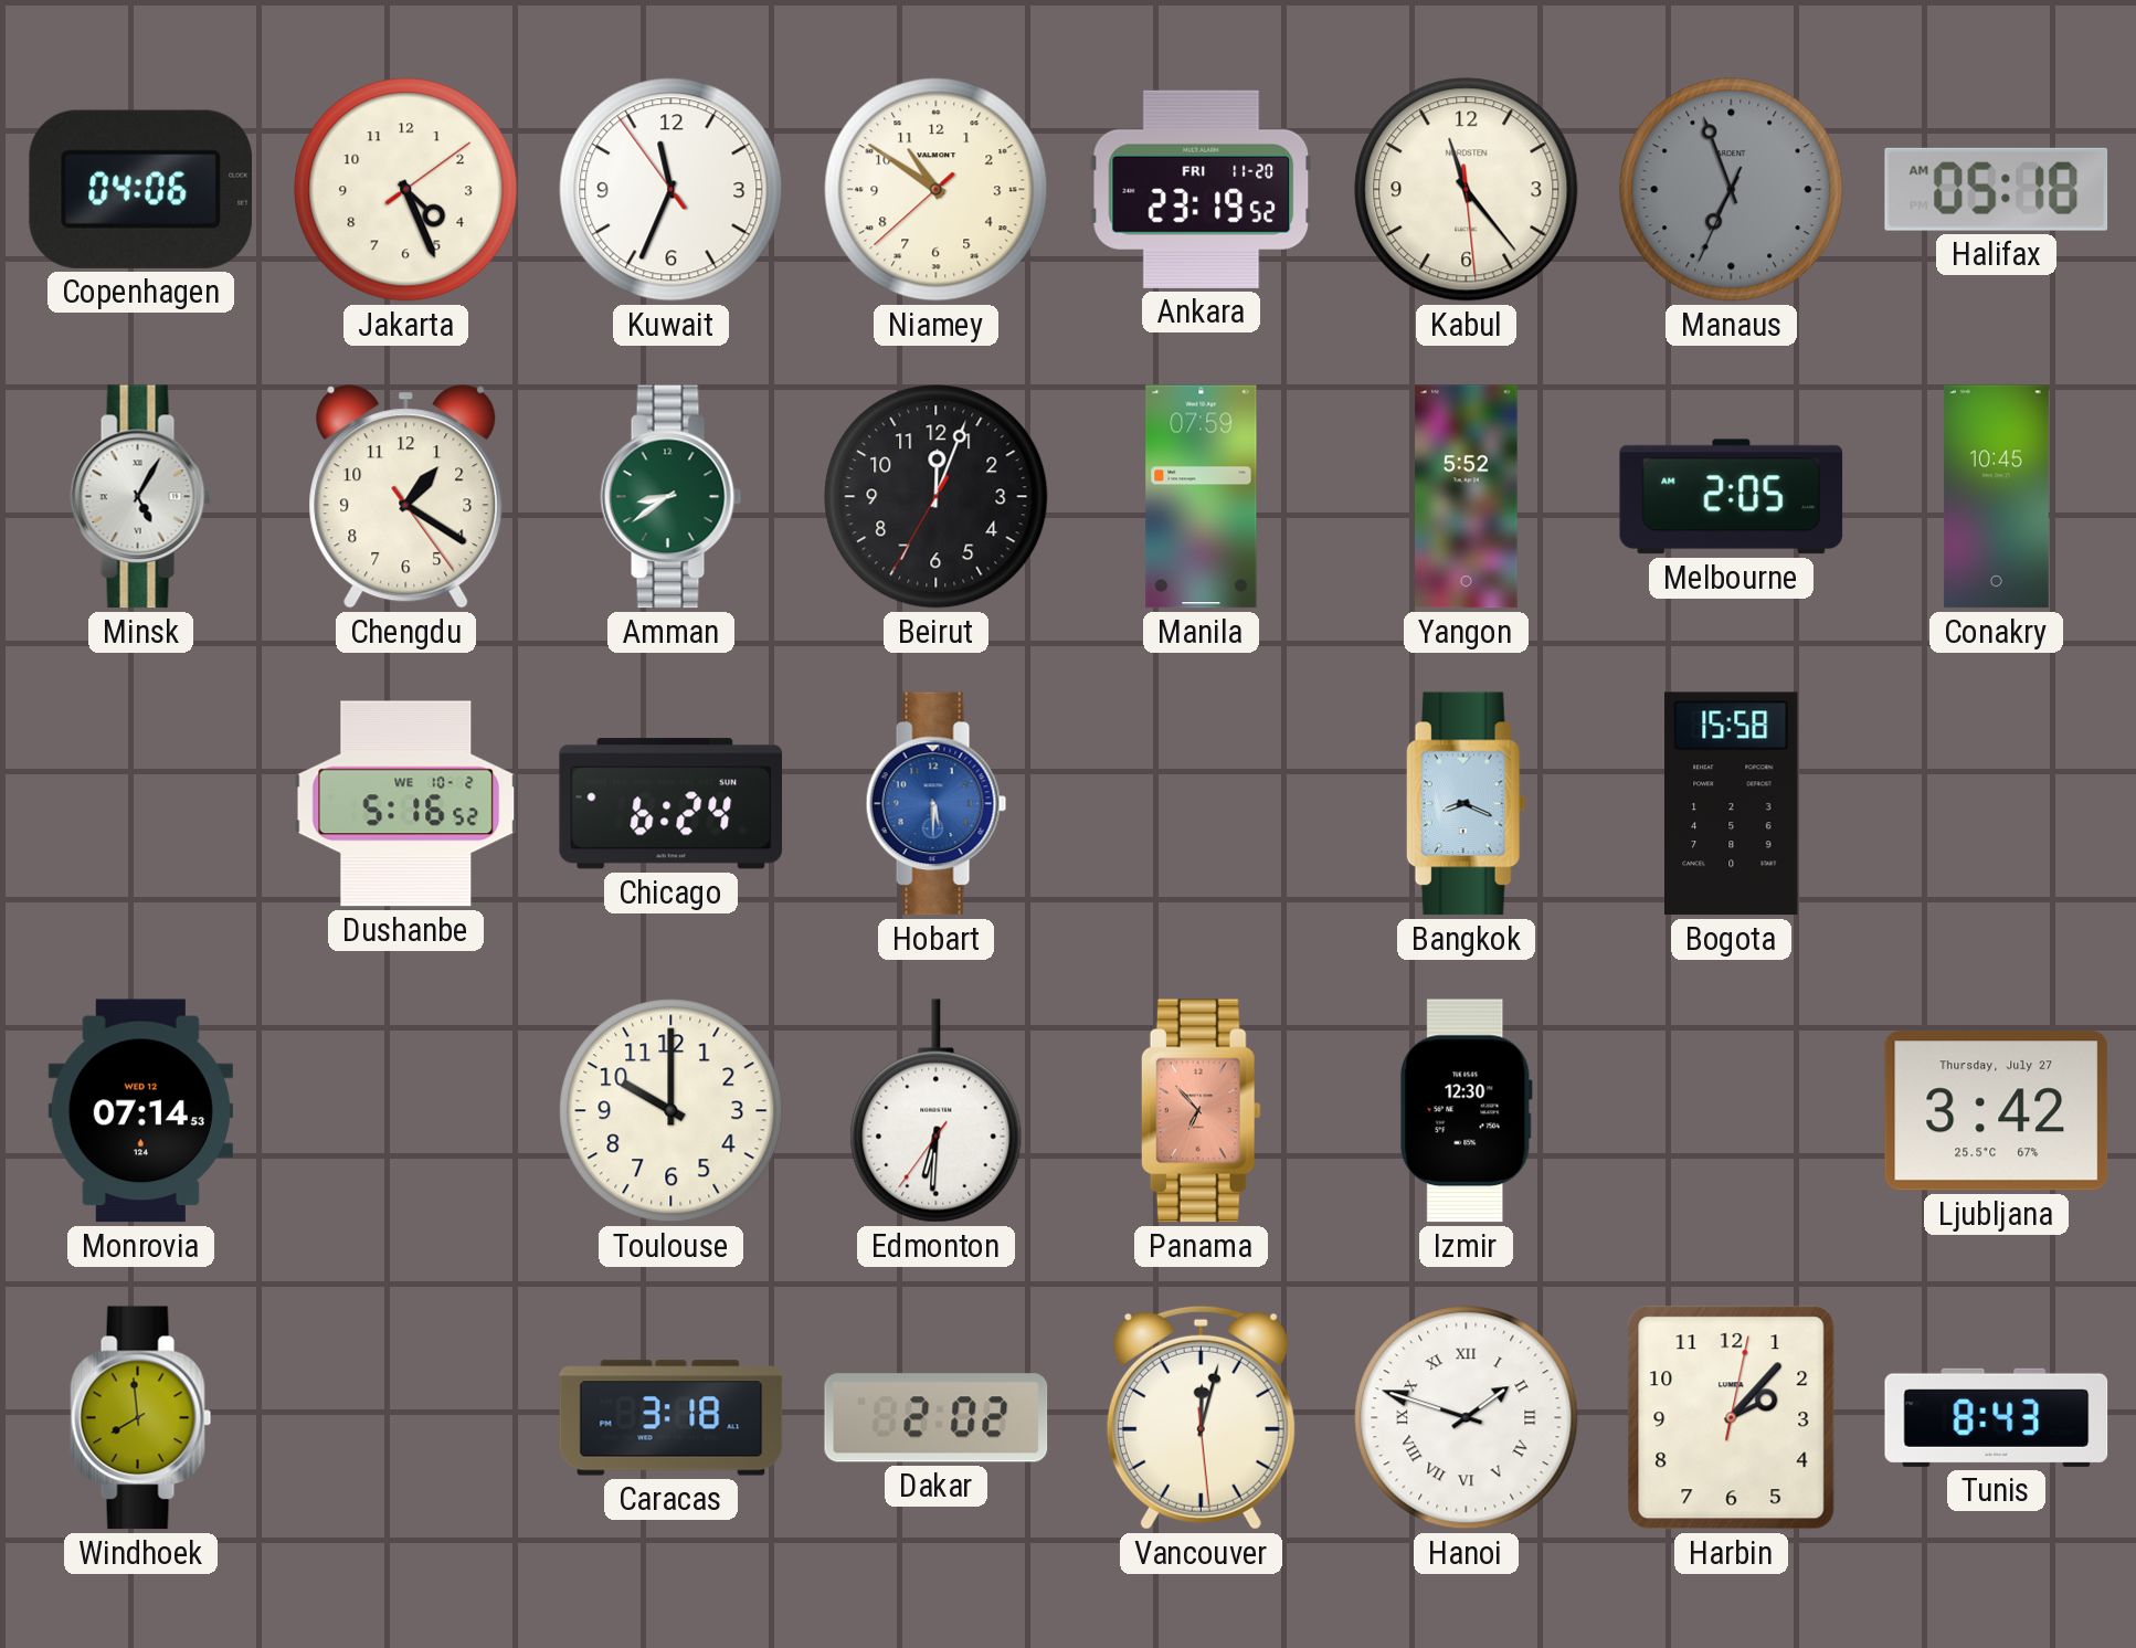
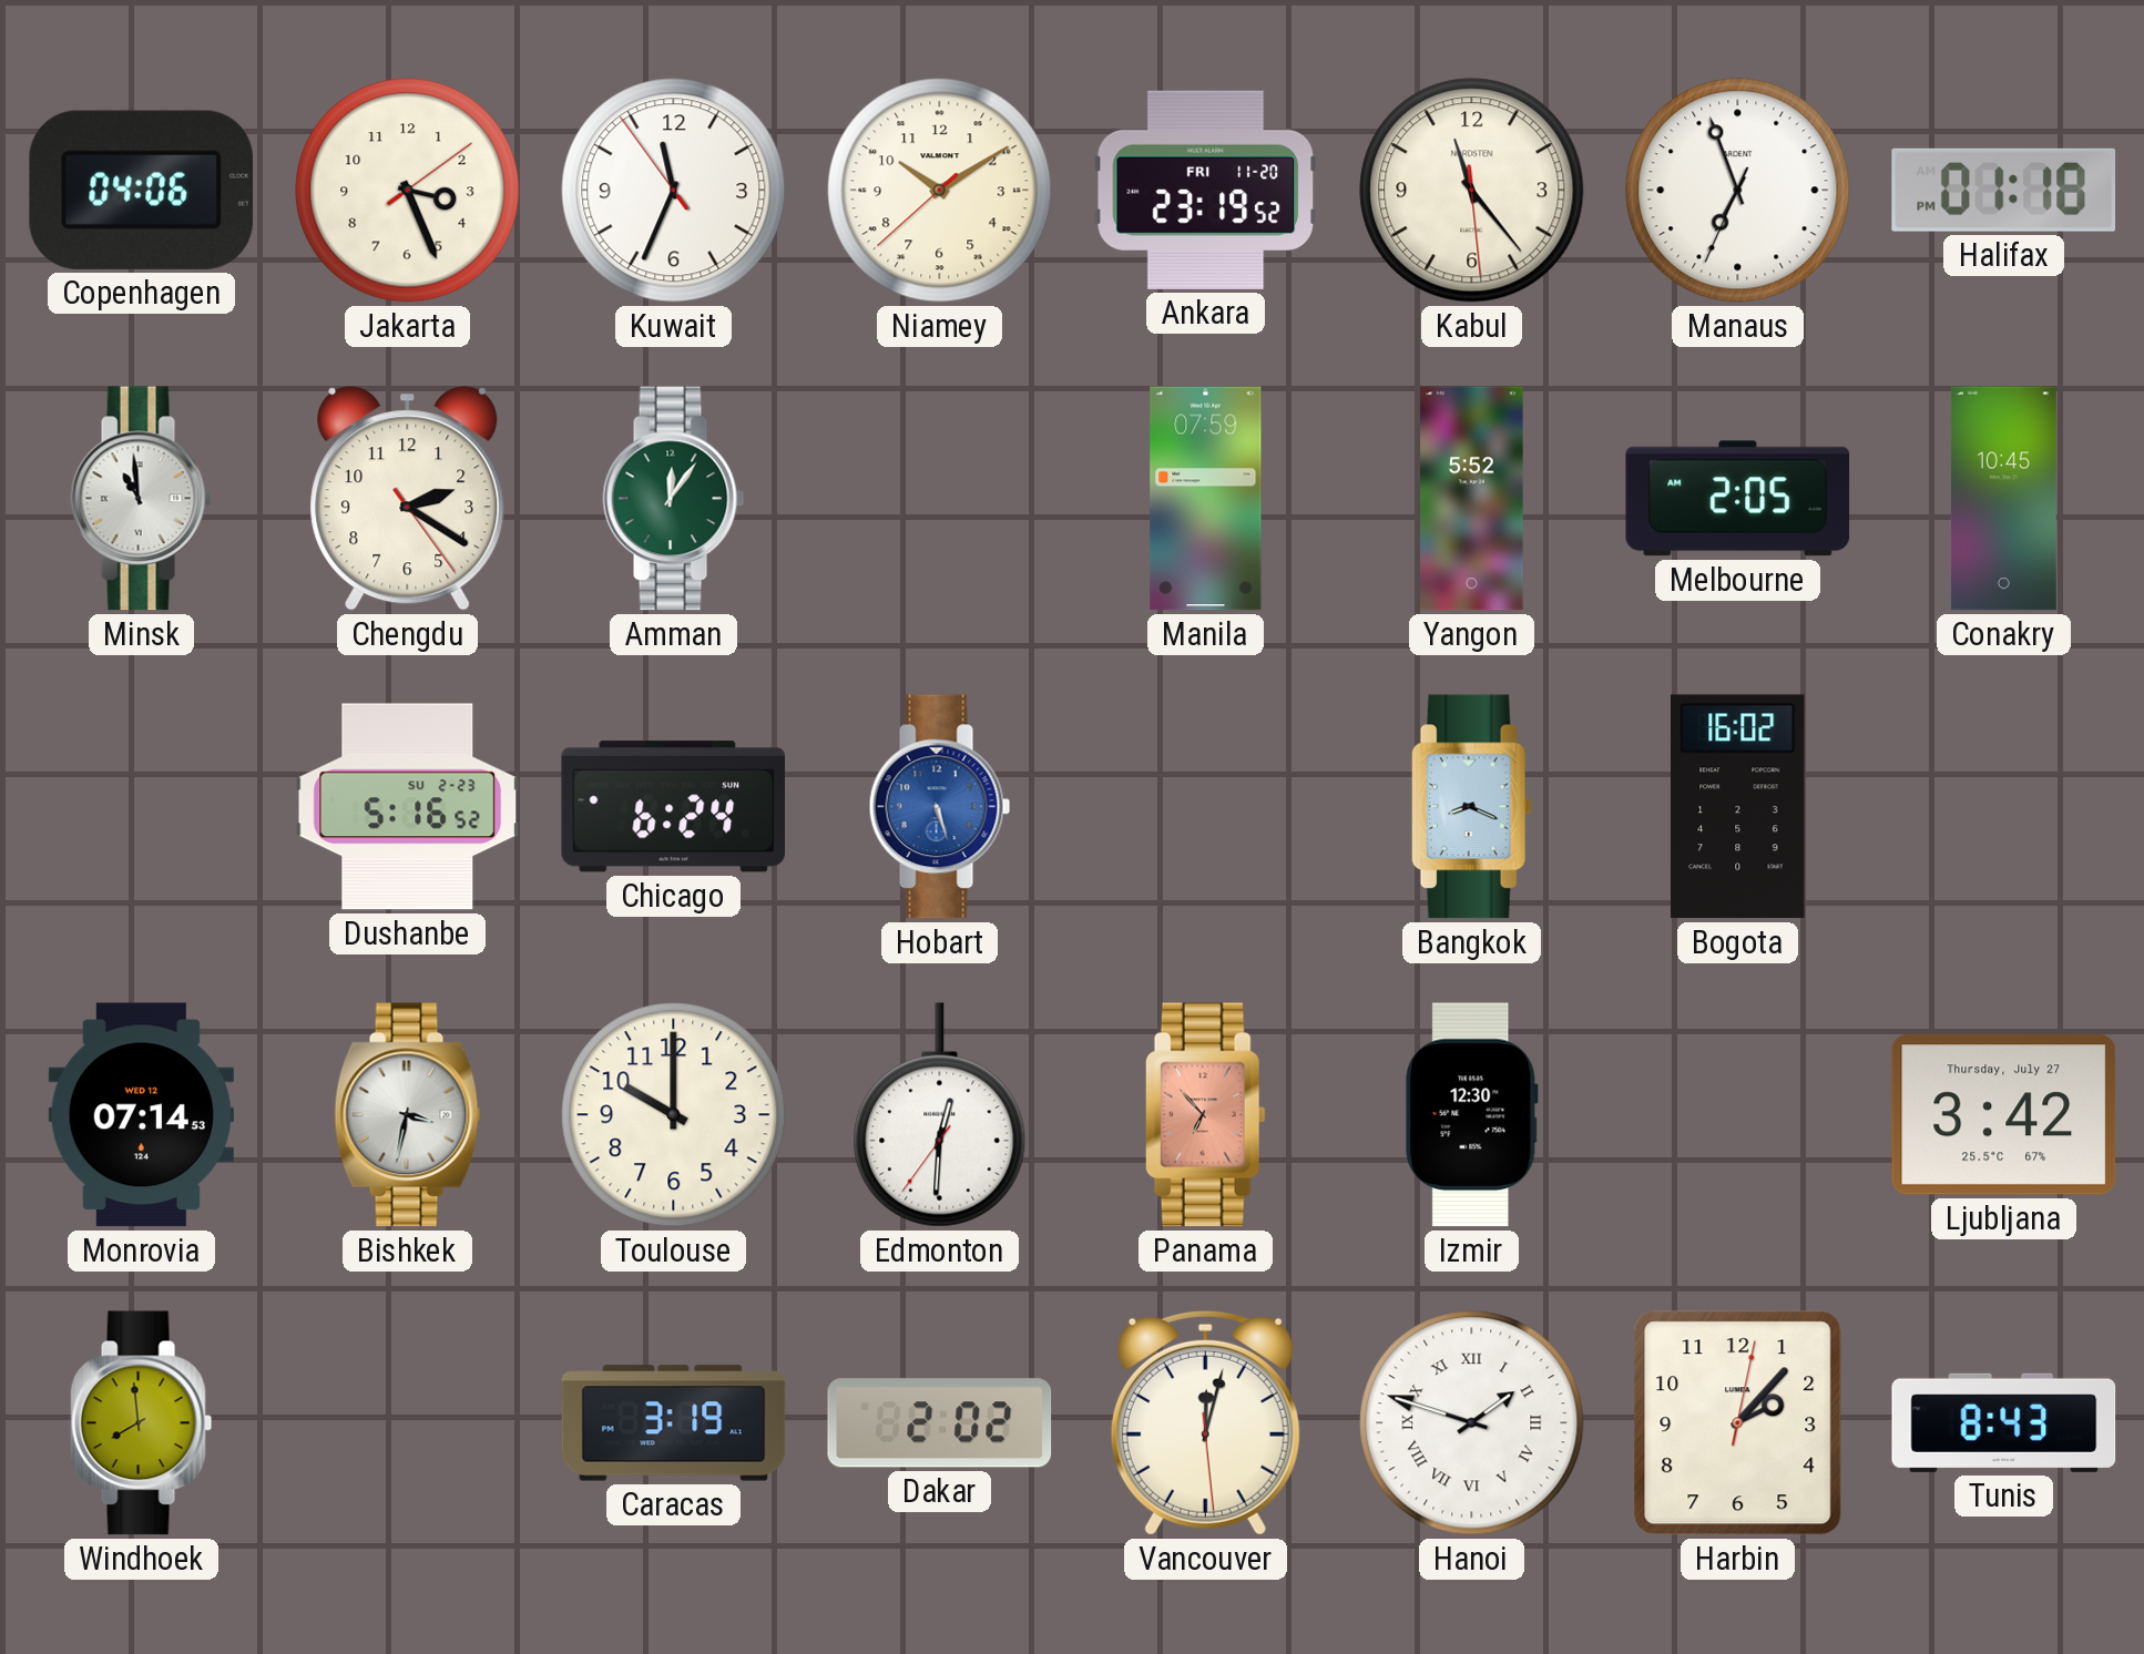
Jakarta: 4:26 -> 3:26
Niamey: 10:50 -> 10:09
Manaus dial: grey -> white
Halifax: 05:18 -> 01:18
Minsk: 5:05 -> 10:59
Chengdu: 1:20 -> 2:20
Amman: 8:39 -> 12:06
Beirut: 12:03 -> none
Dushanbe date: WE 10-2 -> SU 2-23
Hobart: 5:30 -> 5:27
Bogota: 15:58 -> 16:02
Bishkek: none -> 3:32
Edmonton: 6:30 -> 12:30
Caracas: 3:18 -> 3:19
